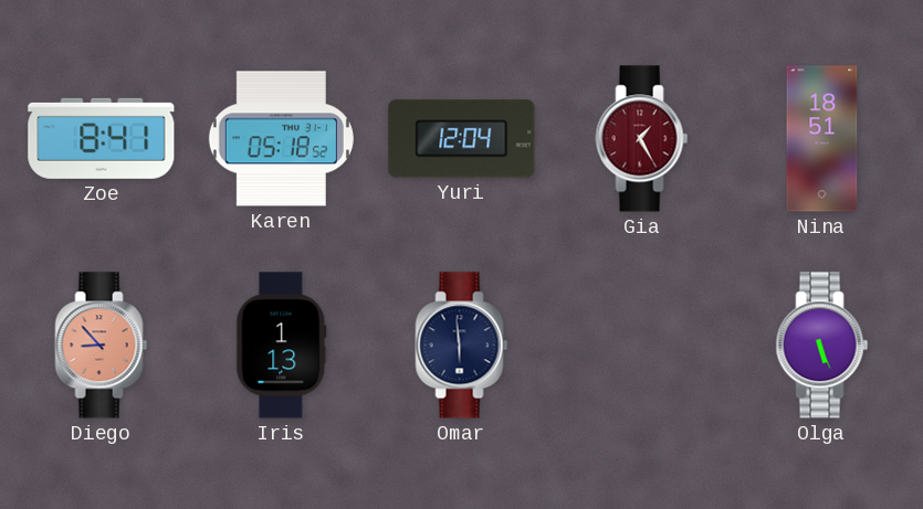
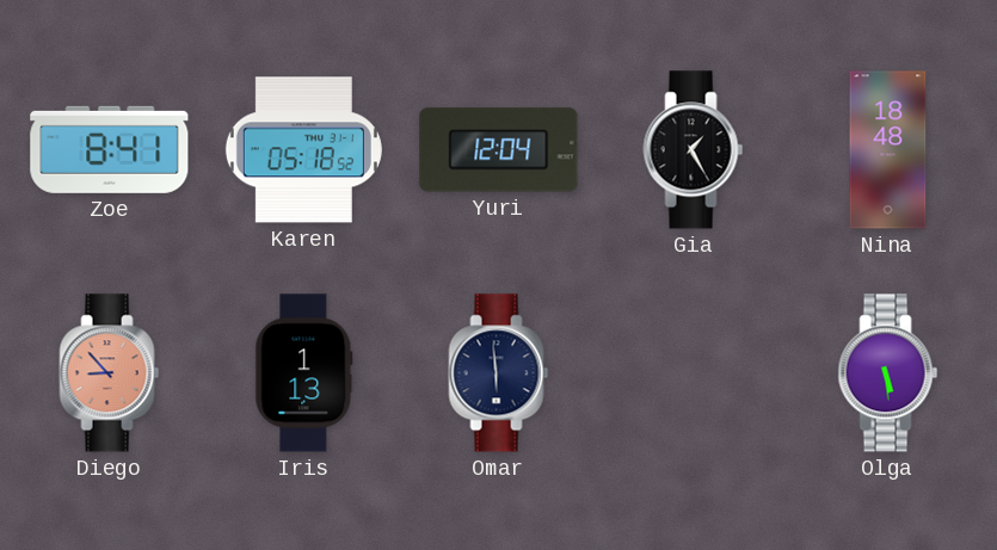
Gia dial: burgundy -> black
Nina: 18:51 -> 18:48
Olga: 5:26 -> 5:29
